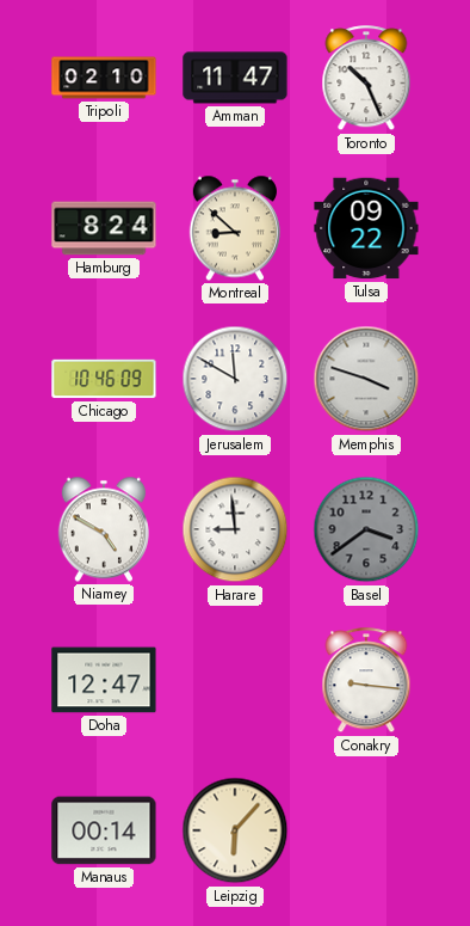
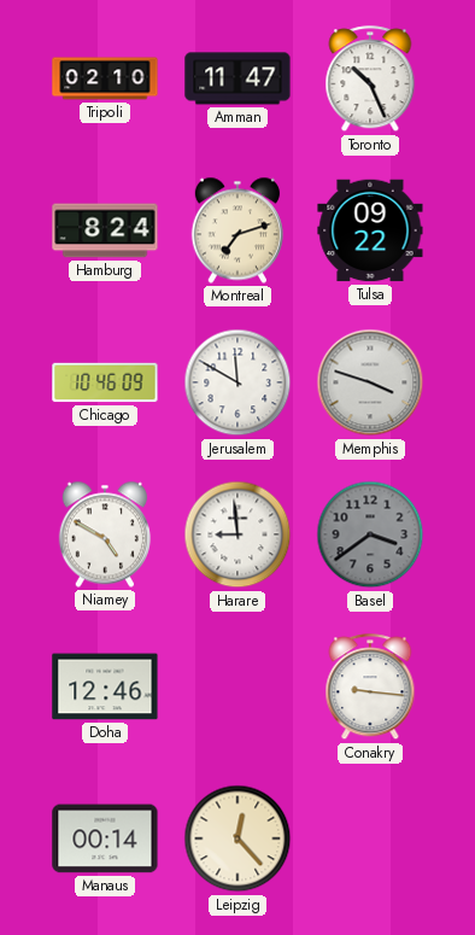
Montreal: 8:52 -> 7:12
Doha: 12:47 -> 12:46
Leipzig: 6:07 -> 12:23
